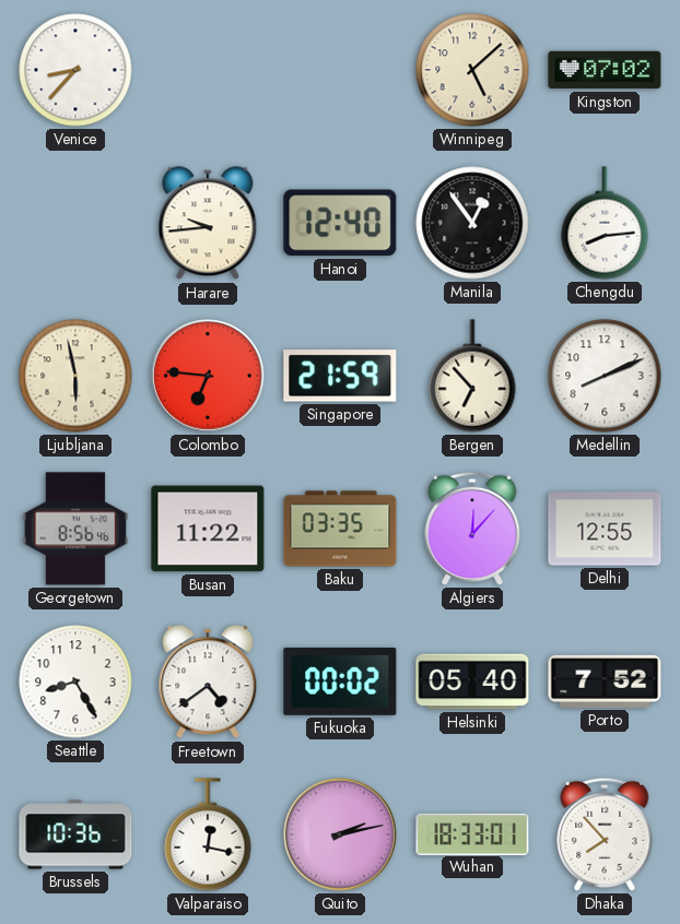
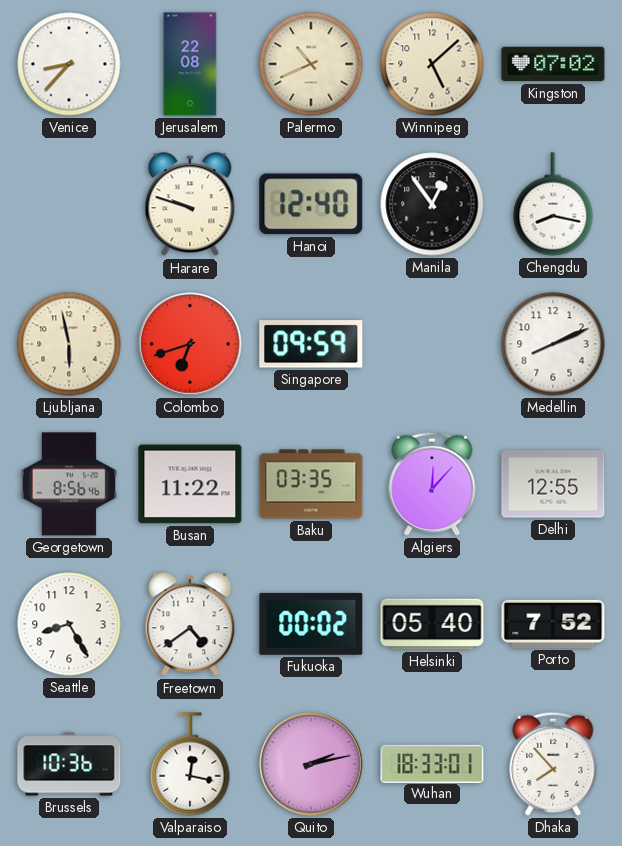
Jerusalem: none -> 22:08
Palermo: none -> 10:41
Harare: 9:44 -> 9:48
Chengdu: 8:14 -> 8:17
Colombo: 6:46 -> 6:42
Singapore: 21:59 -> 09:59
Bergen: 6:53 -> none
